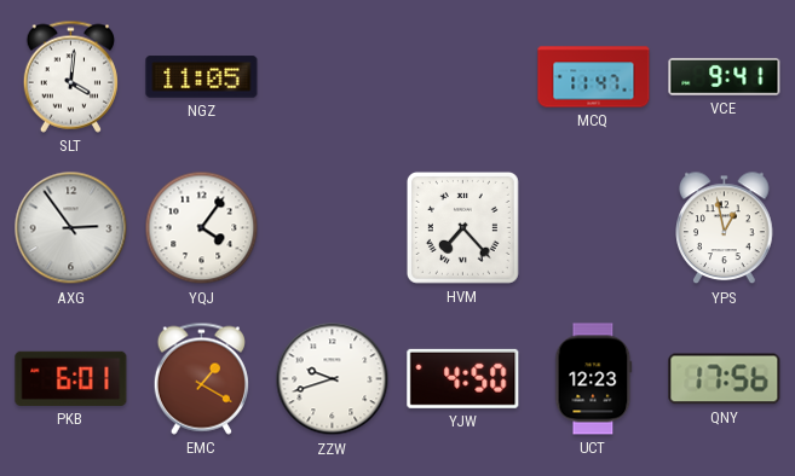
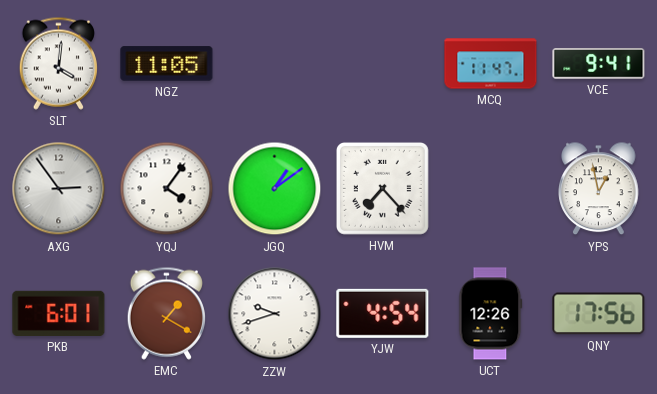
JGQ: none -> 1:09
YJW: 4:50 -> 4:54
UCT: 12:23 -> 12:26
